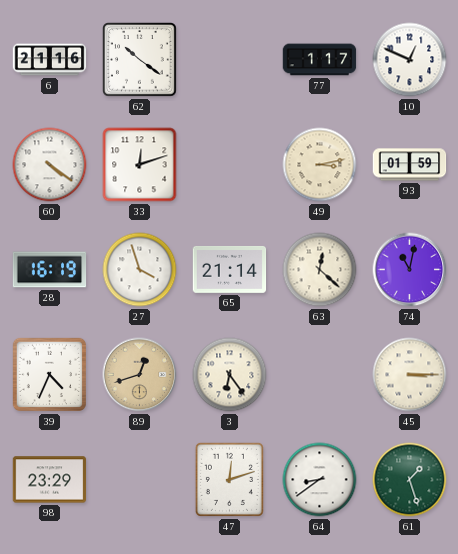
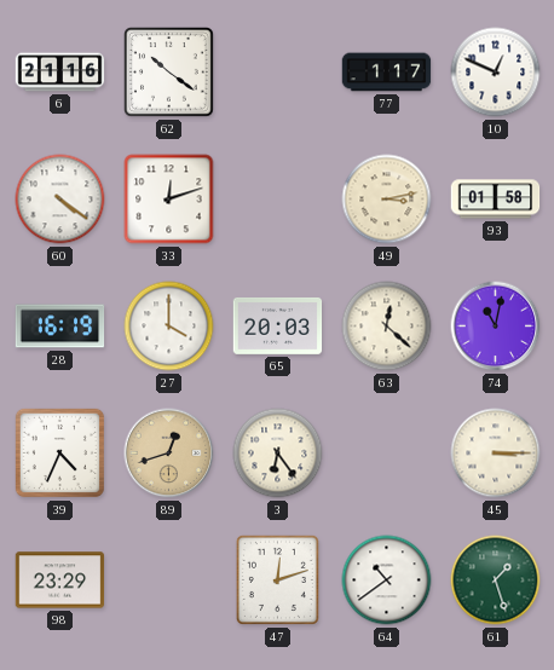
93: 01:59 -> 01:58
27: 3:57 -> 4:00
65: 21:14 -> 20:03
64: 8:39 -> 10:39
